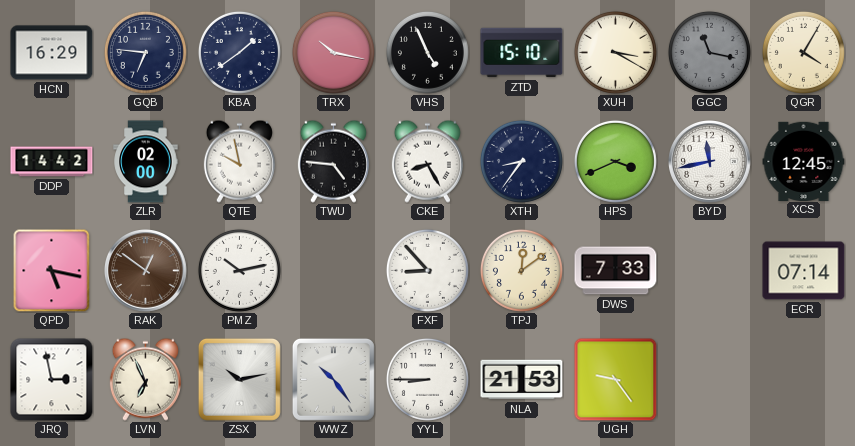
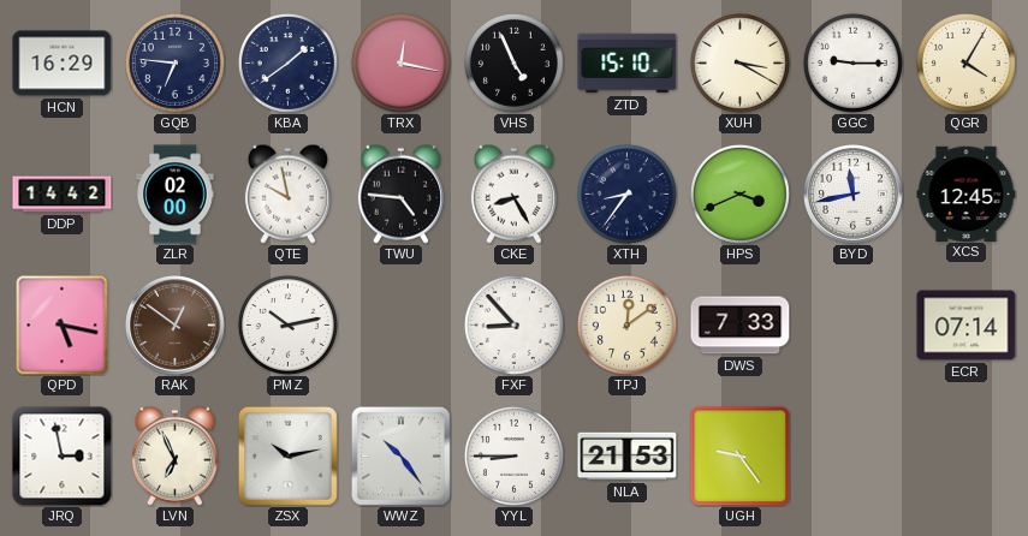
TRX: 10:17 -> 12:17
GGC: 11:17 -> 9:15
GGC dial: grey -> white
